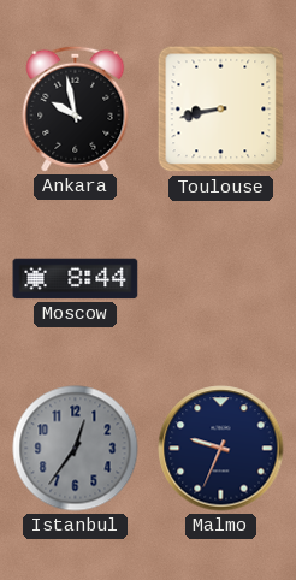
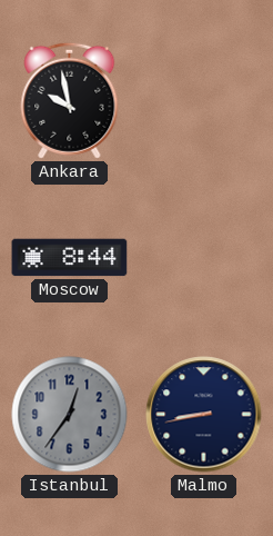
Toulouse: 8:43 -> none
Malmo: 9:34 -> 8:43
